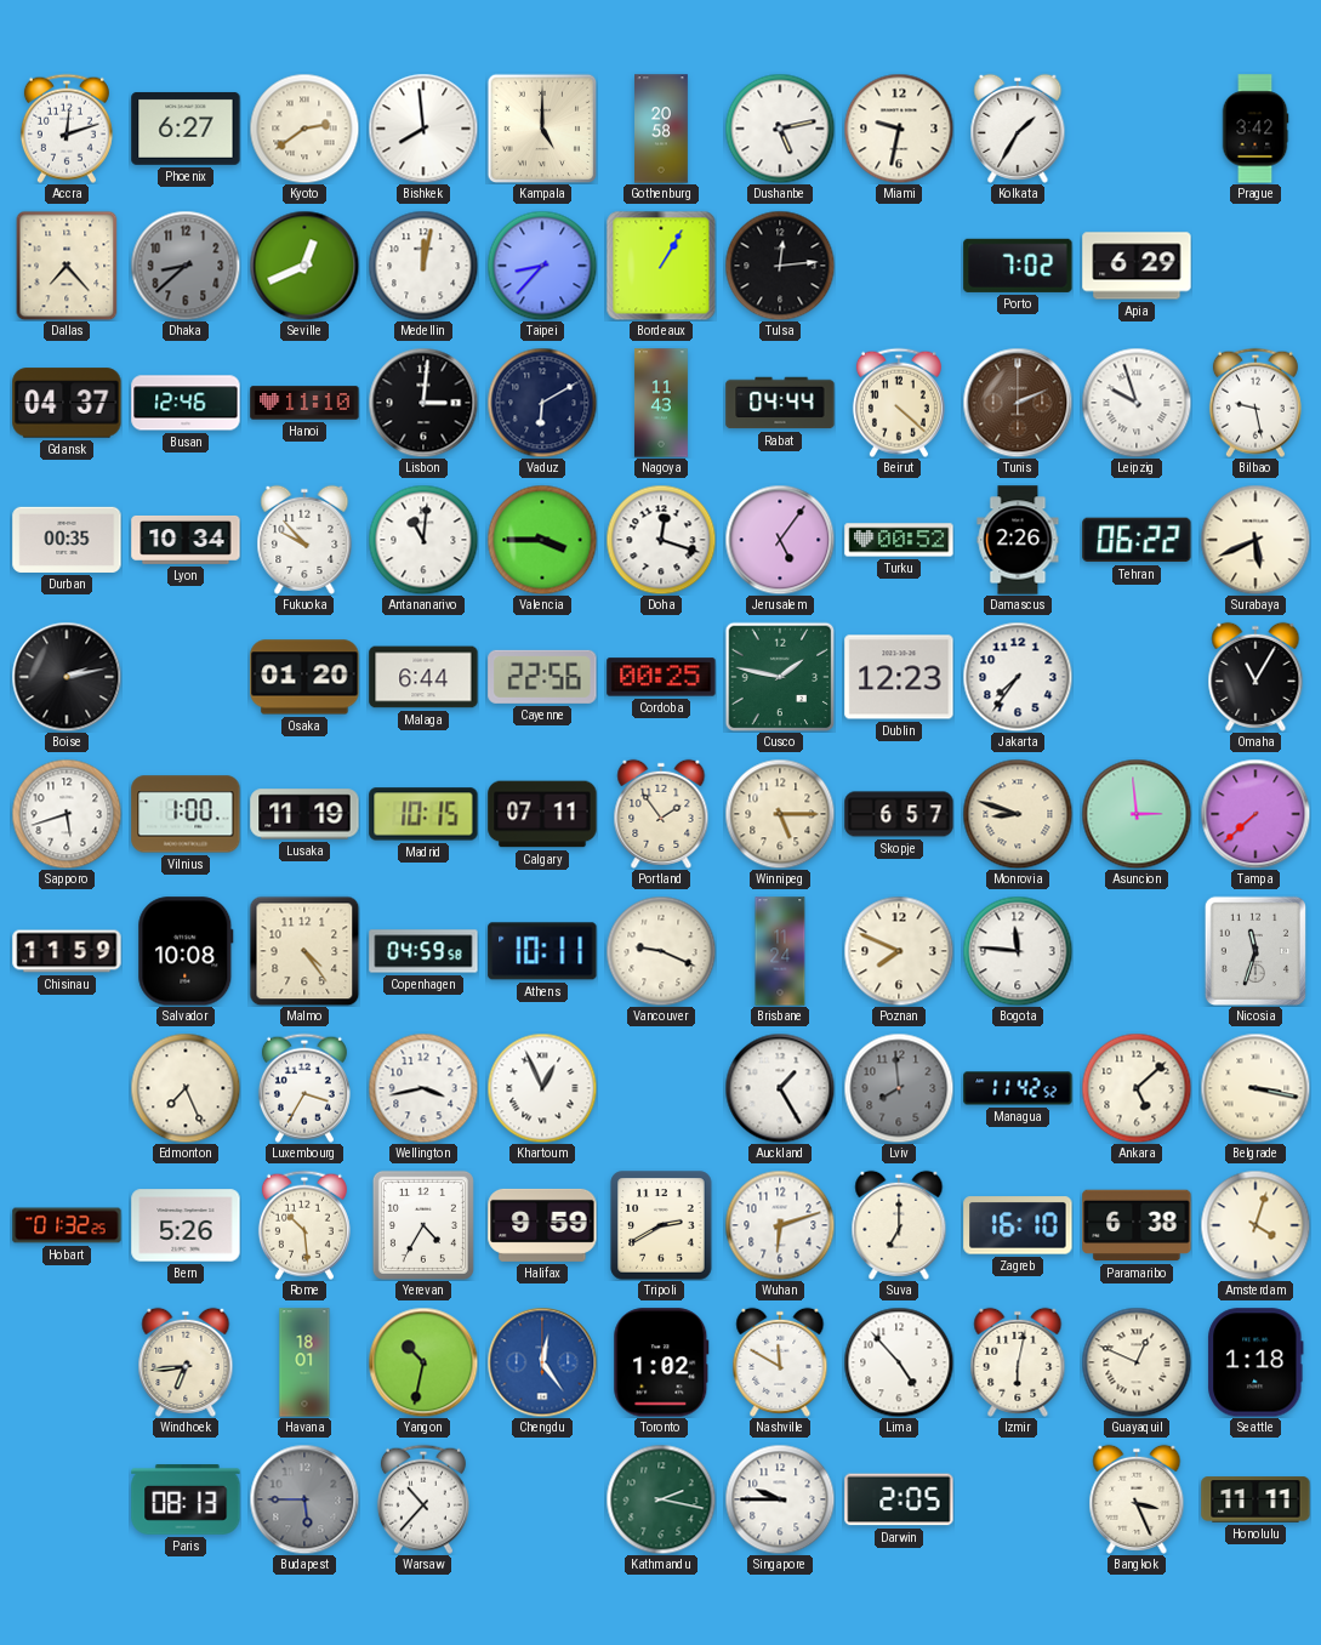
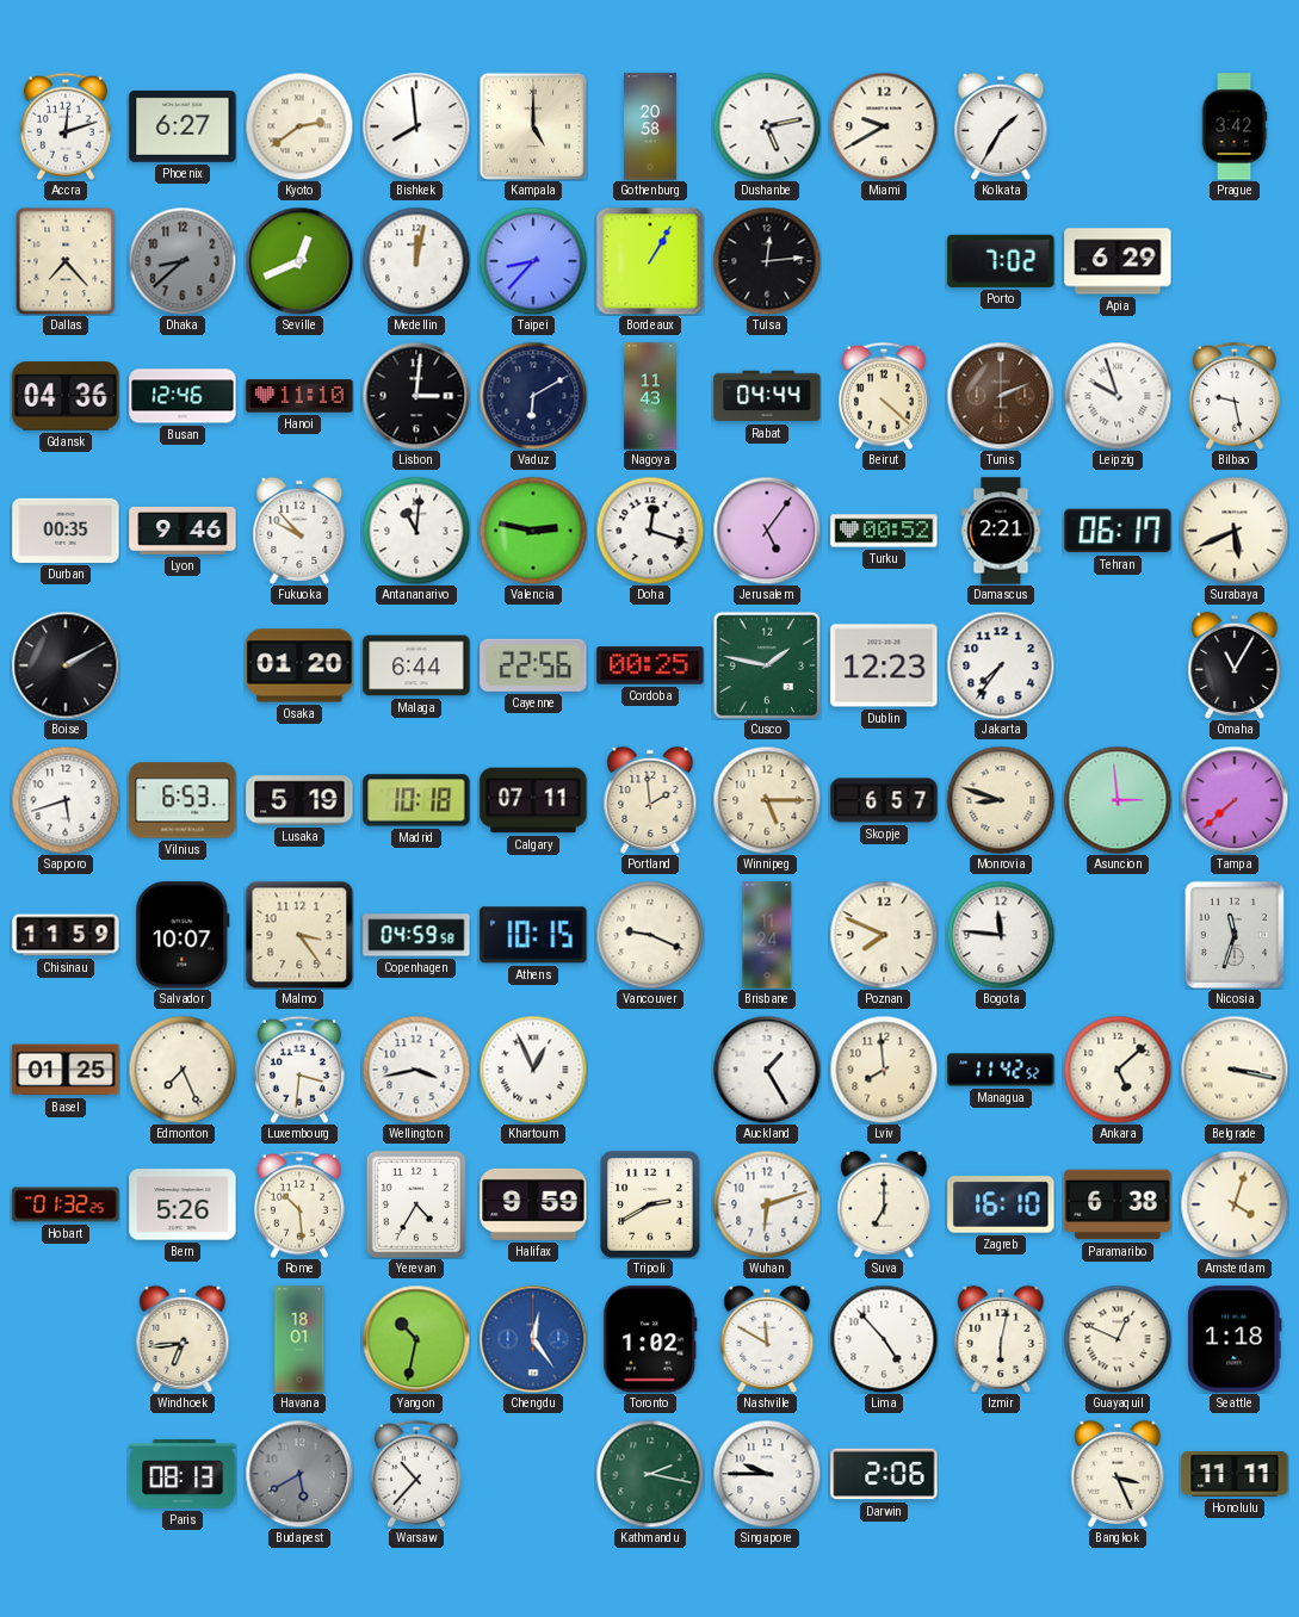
Miami: 9:32 -> 9:40
Gdansk: 04:37 -> 04:36
Lyon: 10:34 -> 9:46
Valencia: 3:45 -> 2:47
Damascus: 2:26 -> 2:21
Tehran: 06:22 -> 06:17
Boise: 2:13 -> 2:10
Vilnius: 1:00 -> 6:53
Lusaka: 11:19 -> 5:19
Madrid: 10:15 -> 10:18
Portland: 1:54 -> 1:59
Salvador: 10:08 -> 10:07
Malmo: 4:24 -> 3:24
Athens: 10:11 -> 10:15
Basel: none -> 01:25
Luxembourg: 3:35 -> 3:31
Lviv dial: grey -> cream
Budapest: 5:45 -> 5:40
Darwin: 2:05 -> 2:06
